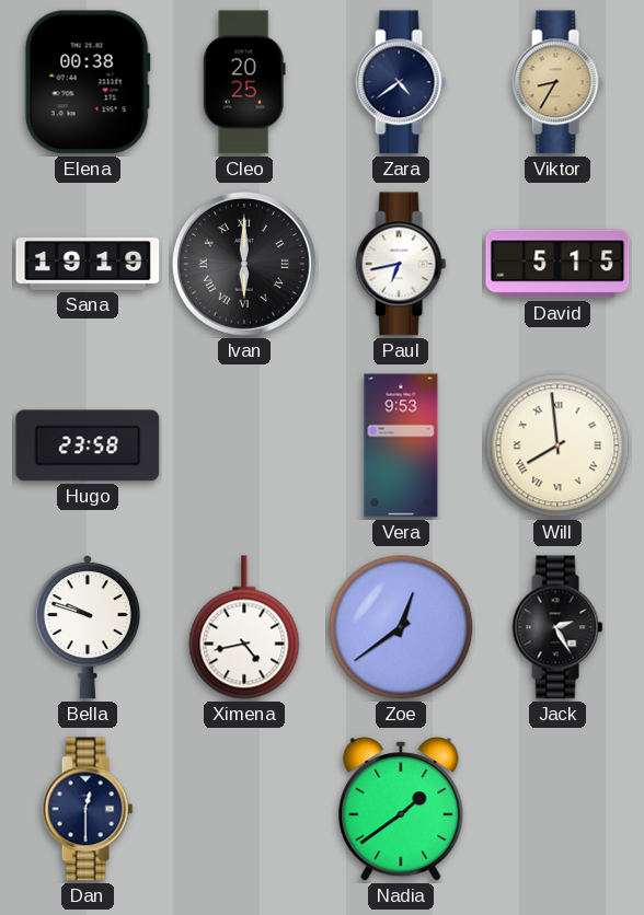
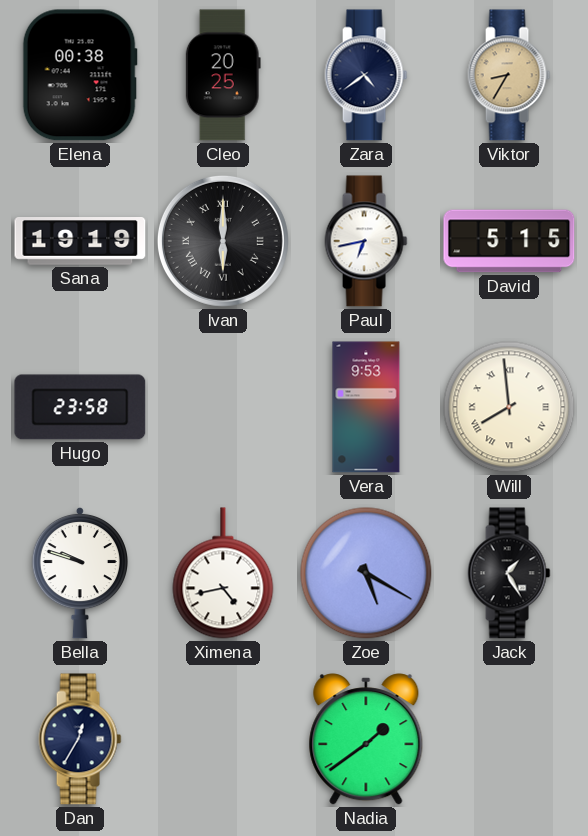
Zoe: 12:39 -> 5:20
Jack: 2:25 -> 1:25
Dan: 12:30 -> 12:35
